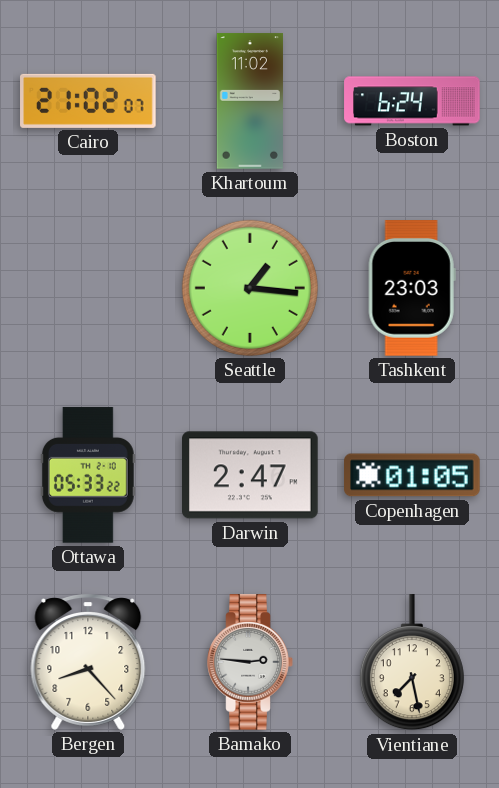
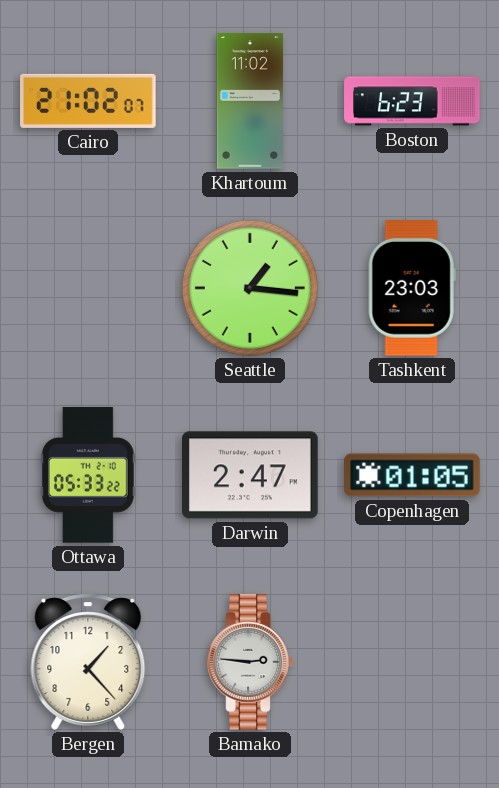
Boston: 6:24 -> 6:23
Bergen: 8:23 -> 1:23
Vientiane: 7:28 -> none
